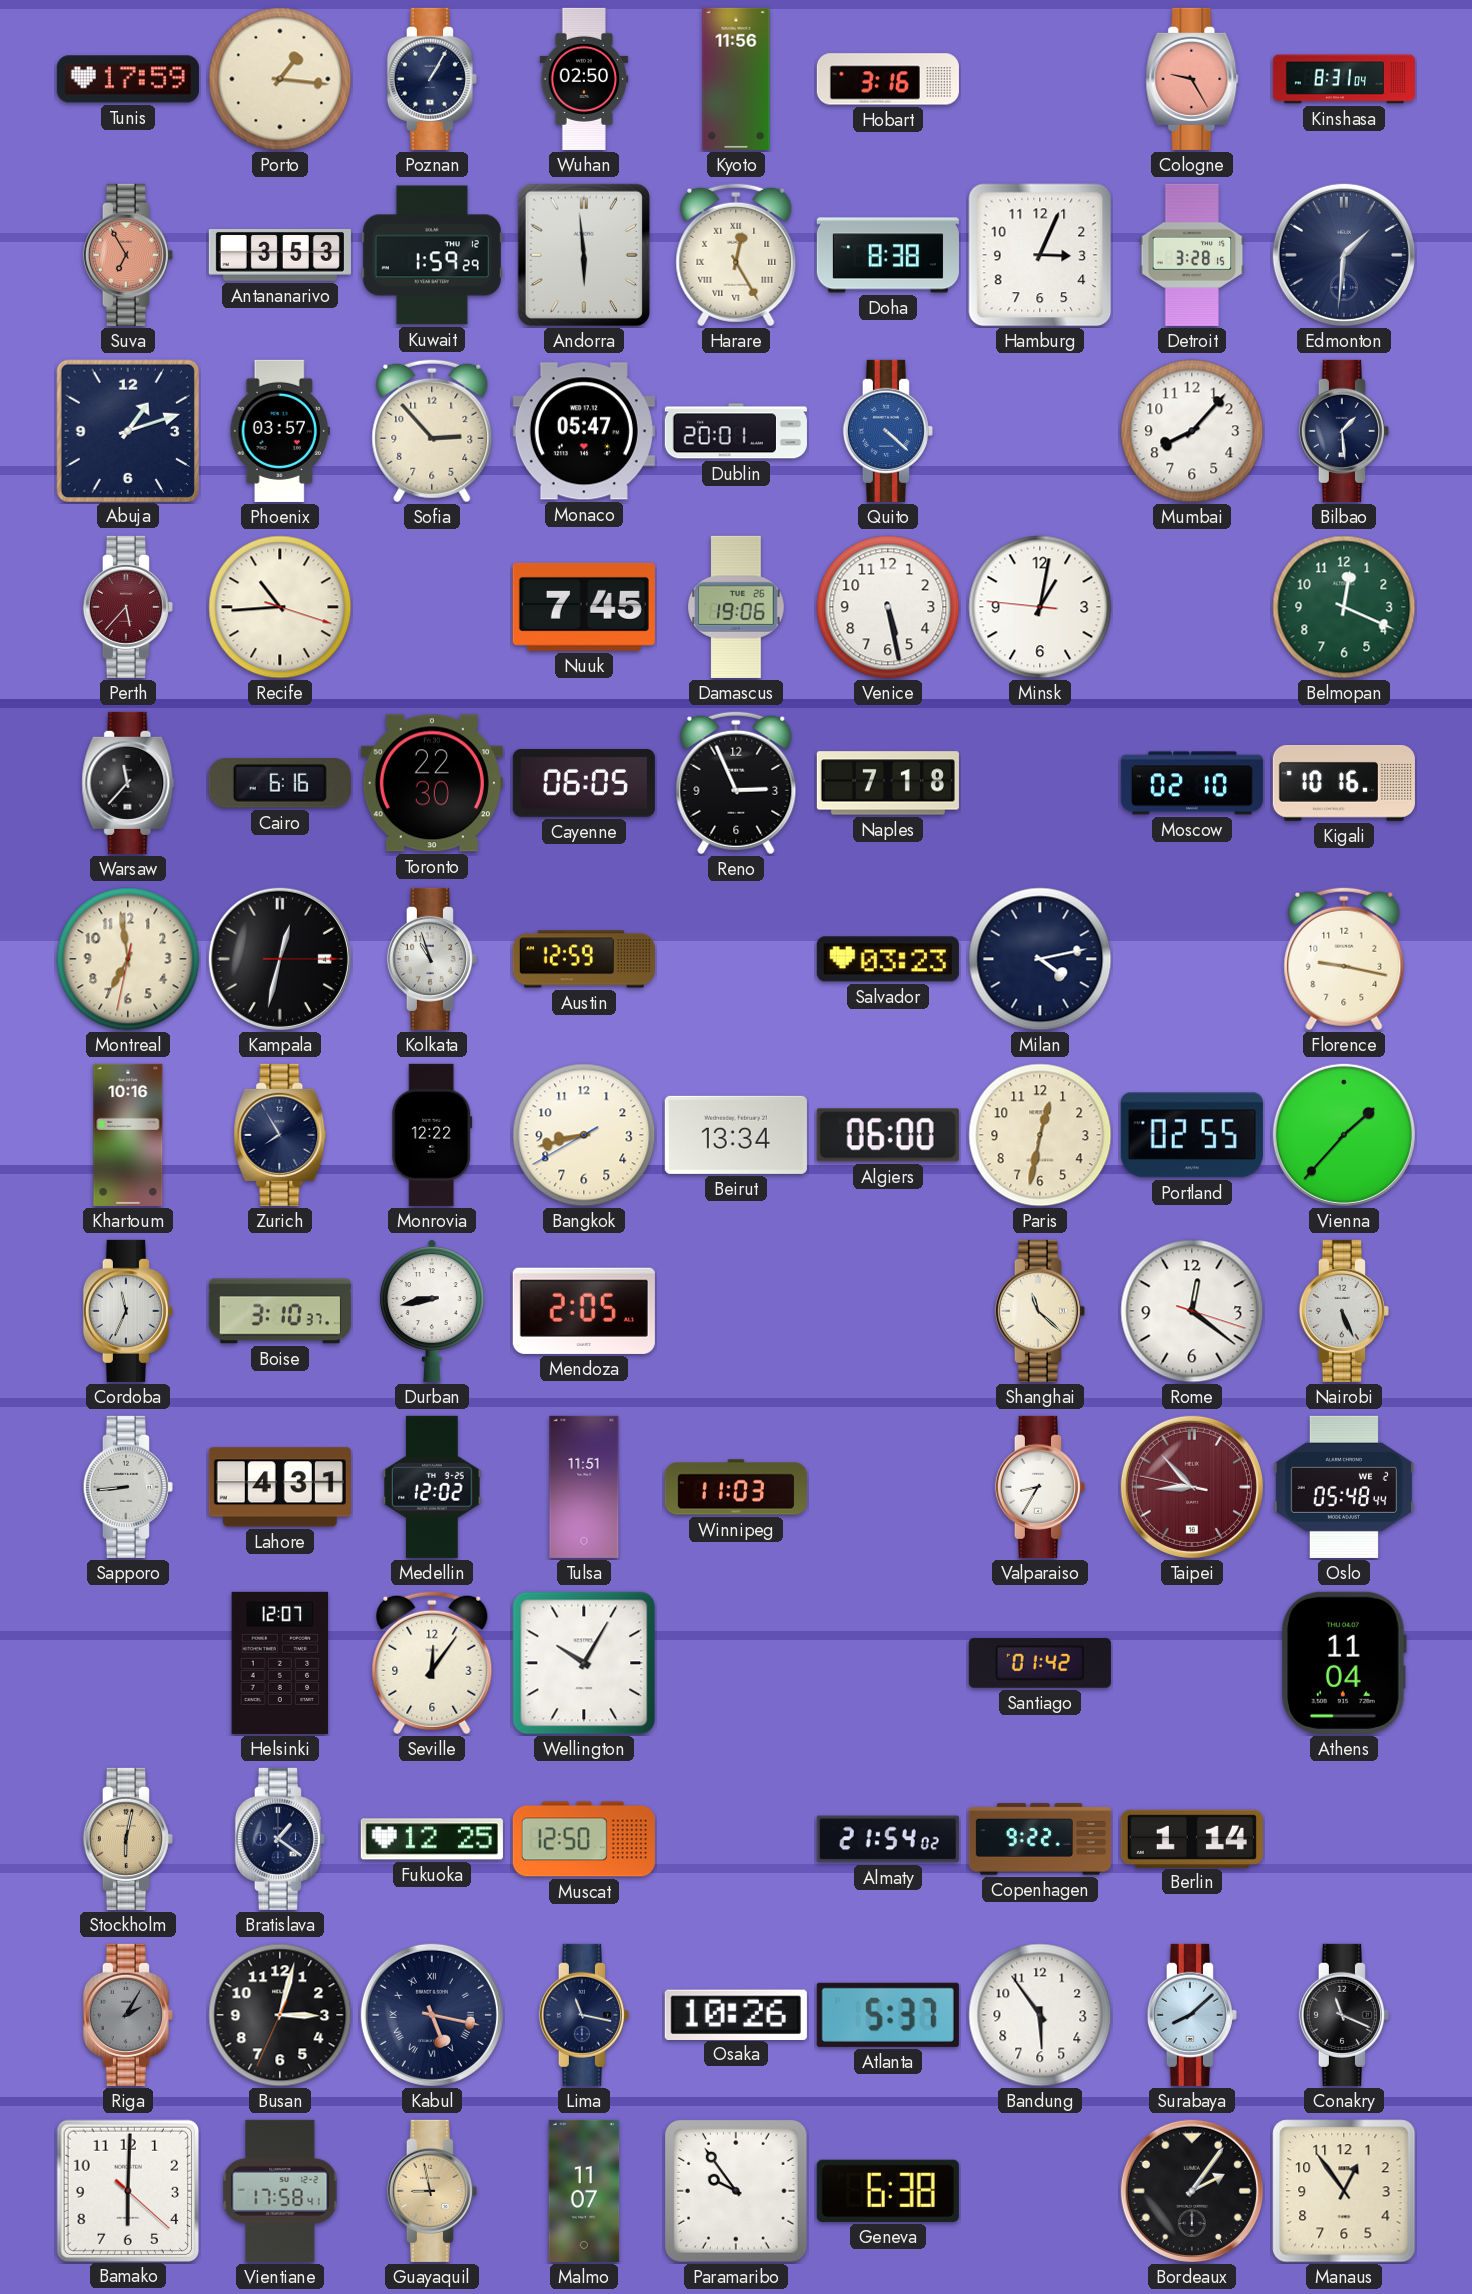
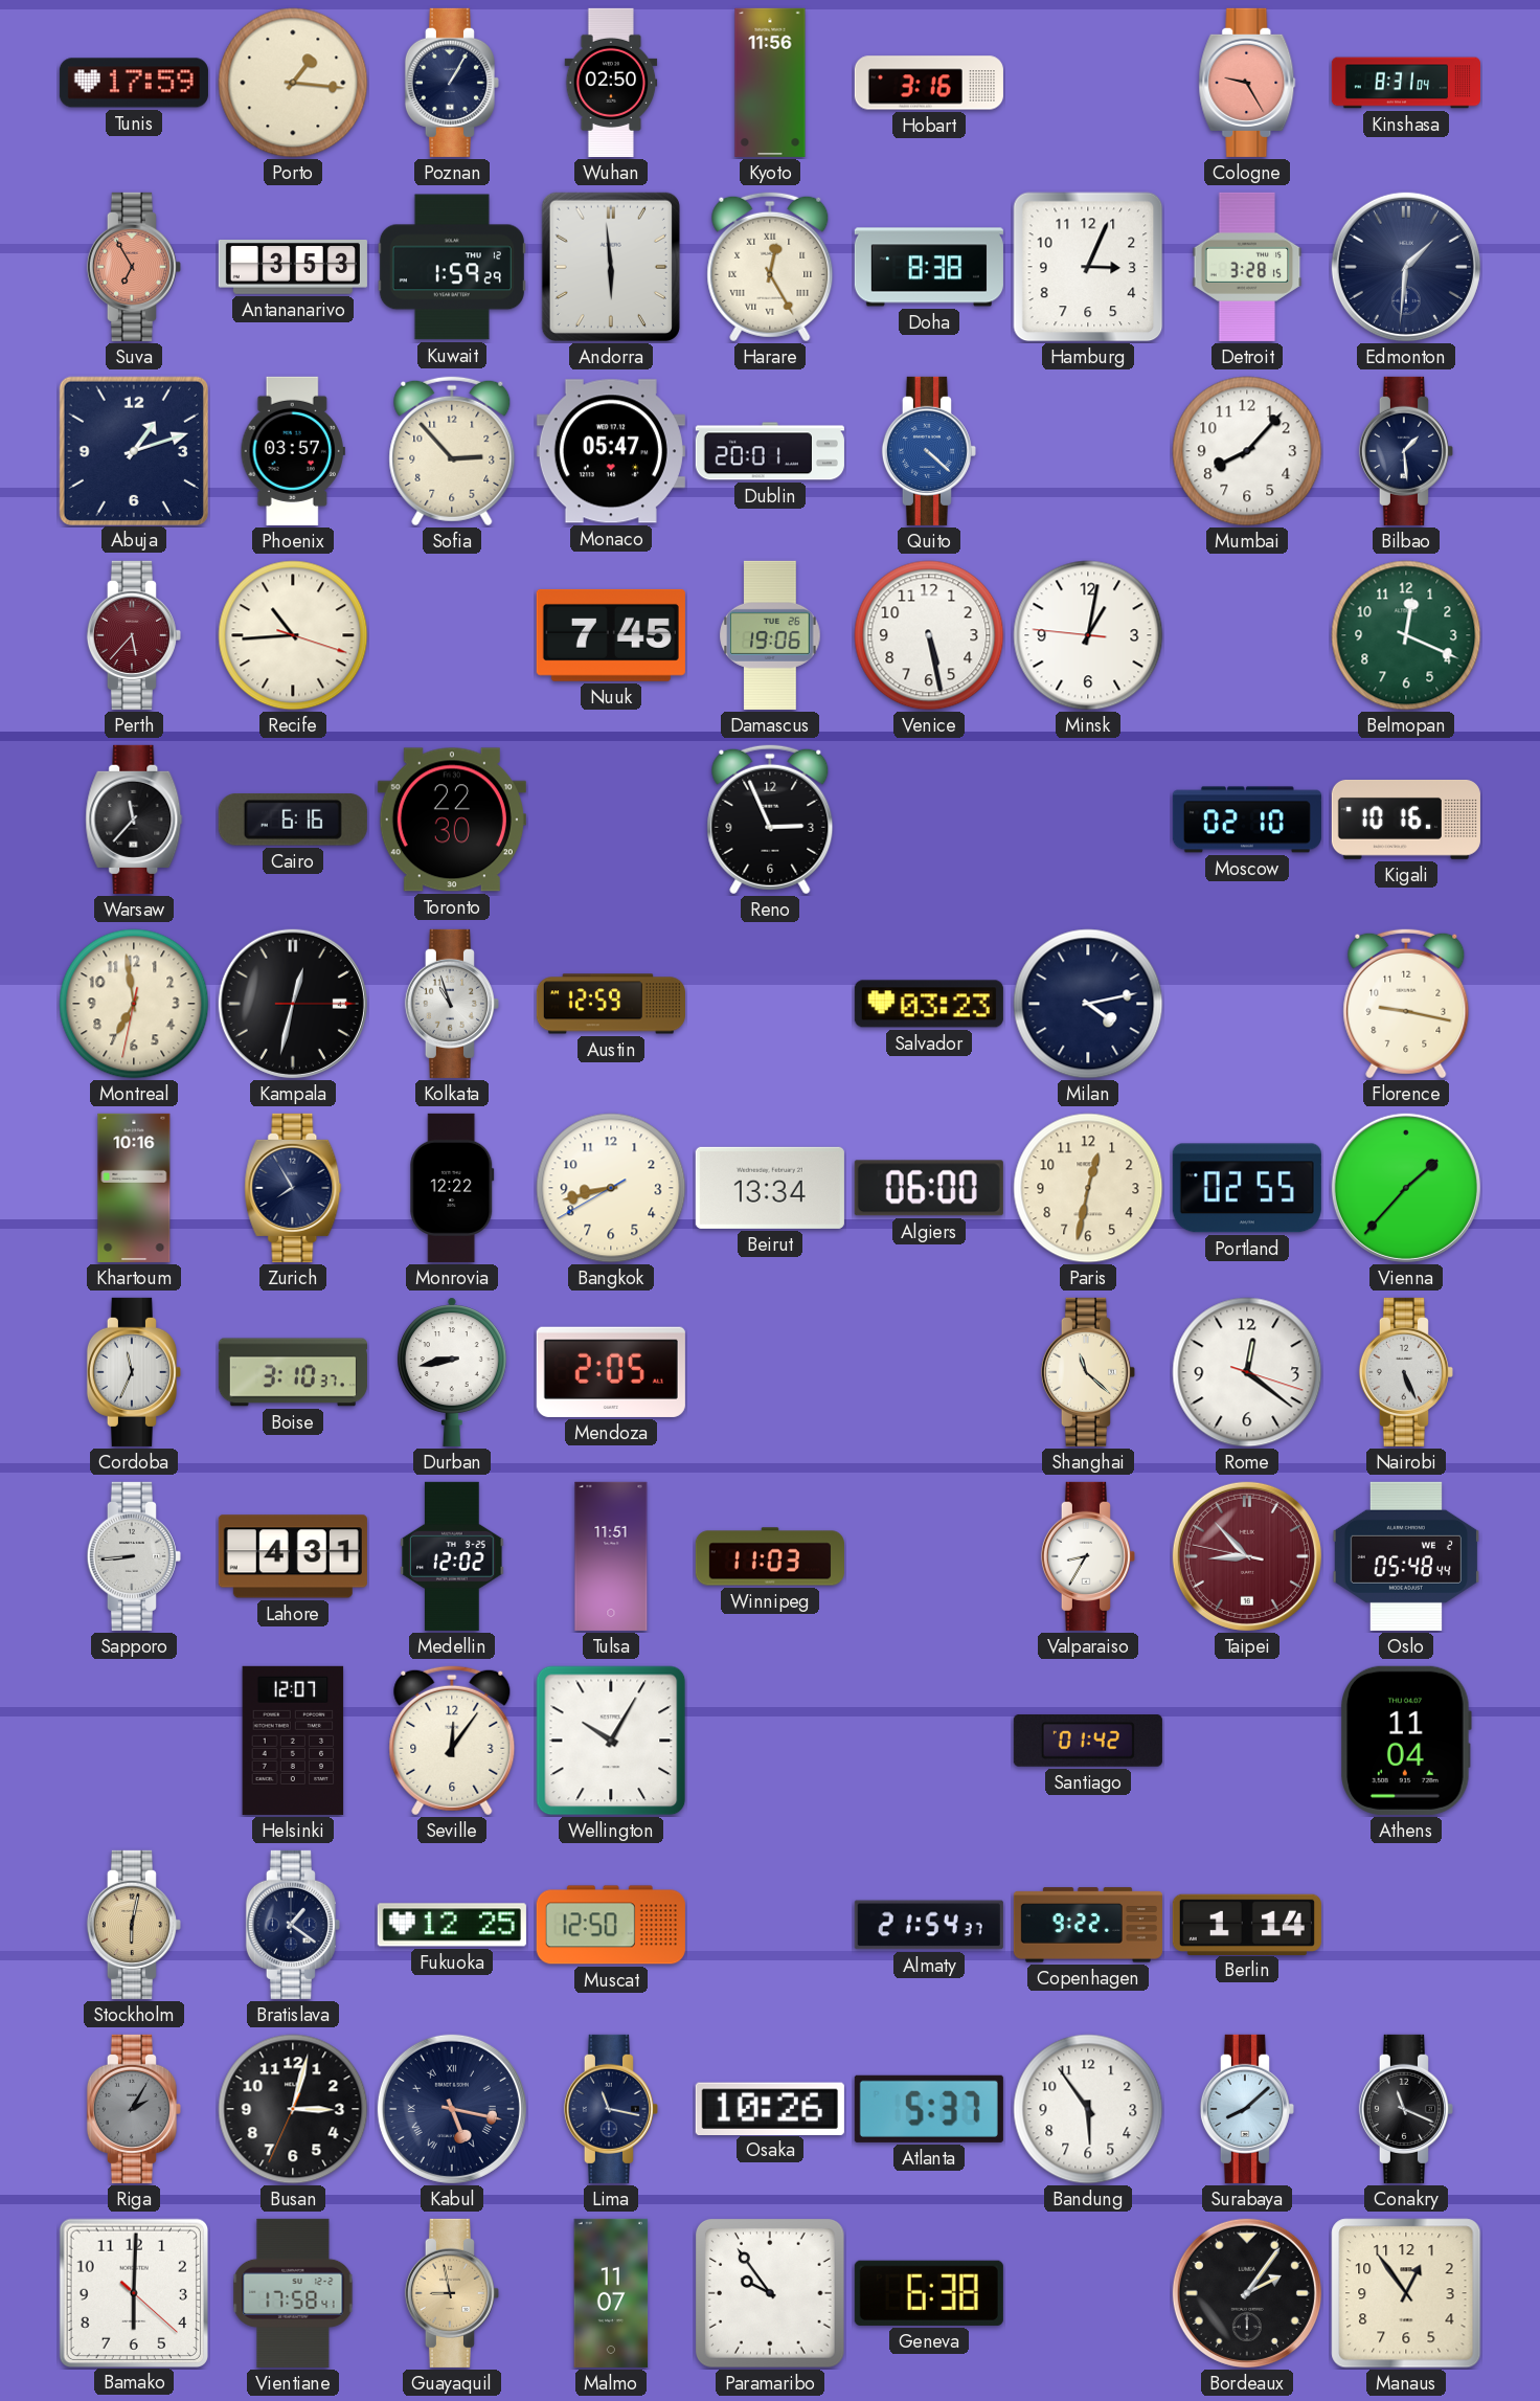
Cayenne: 06:05 -> none
Naples: 7:18 -> none
Almaty: 21:54:02 -> 21:54:37
